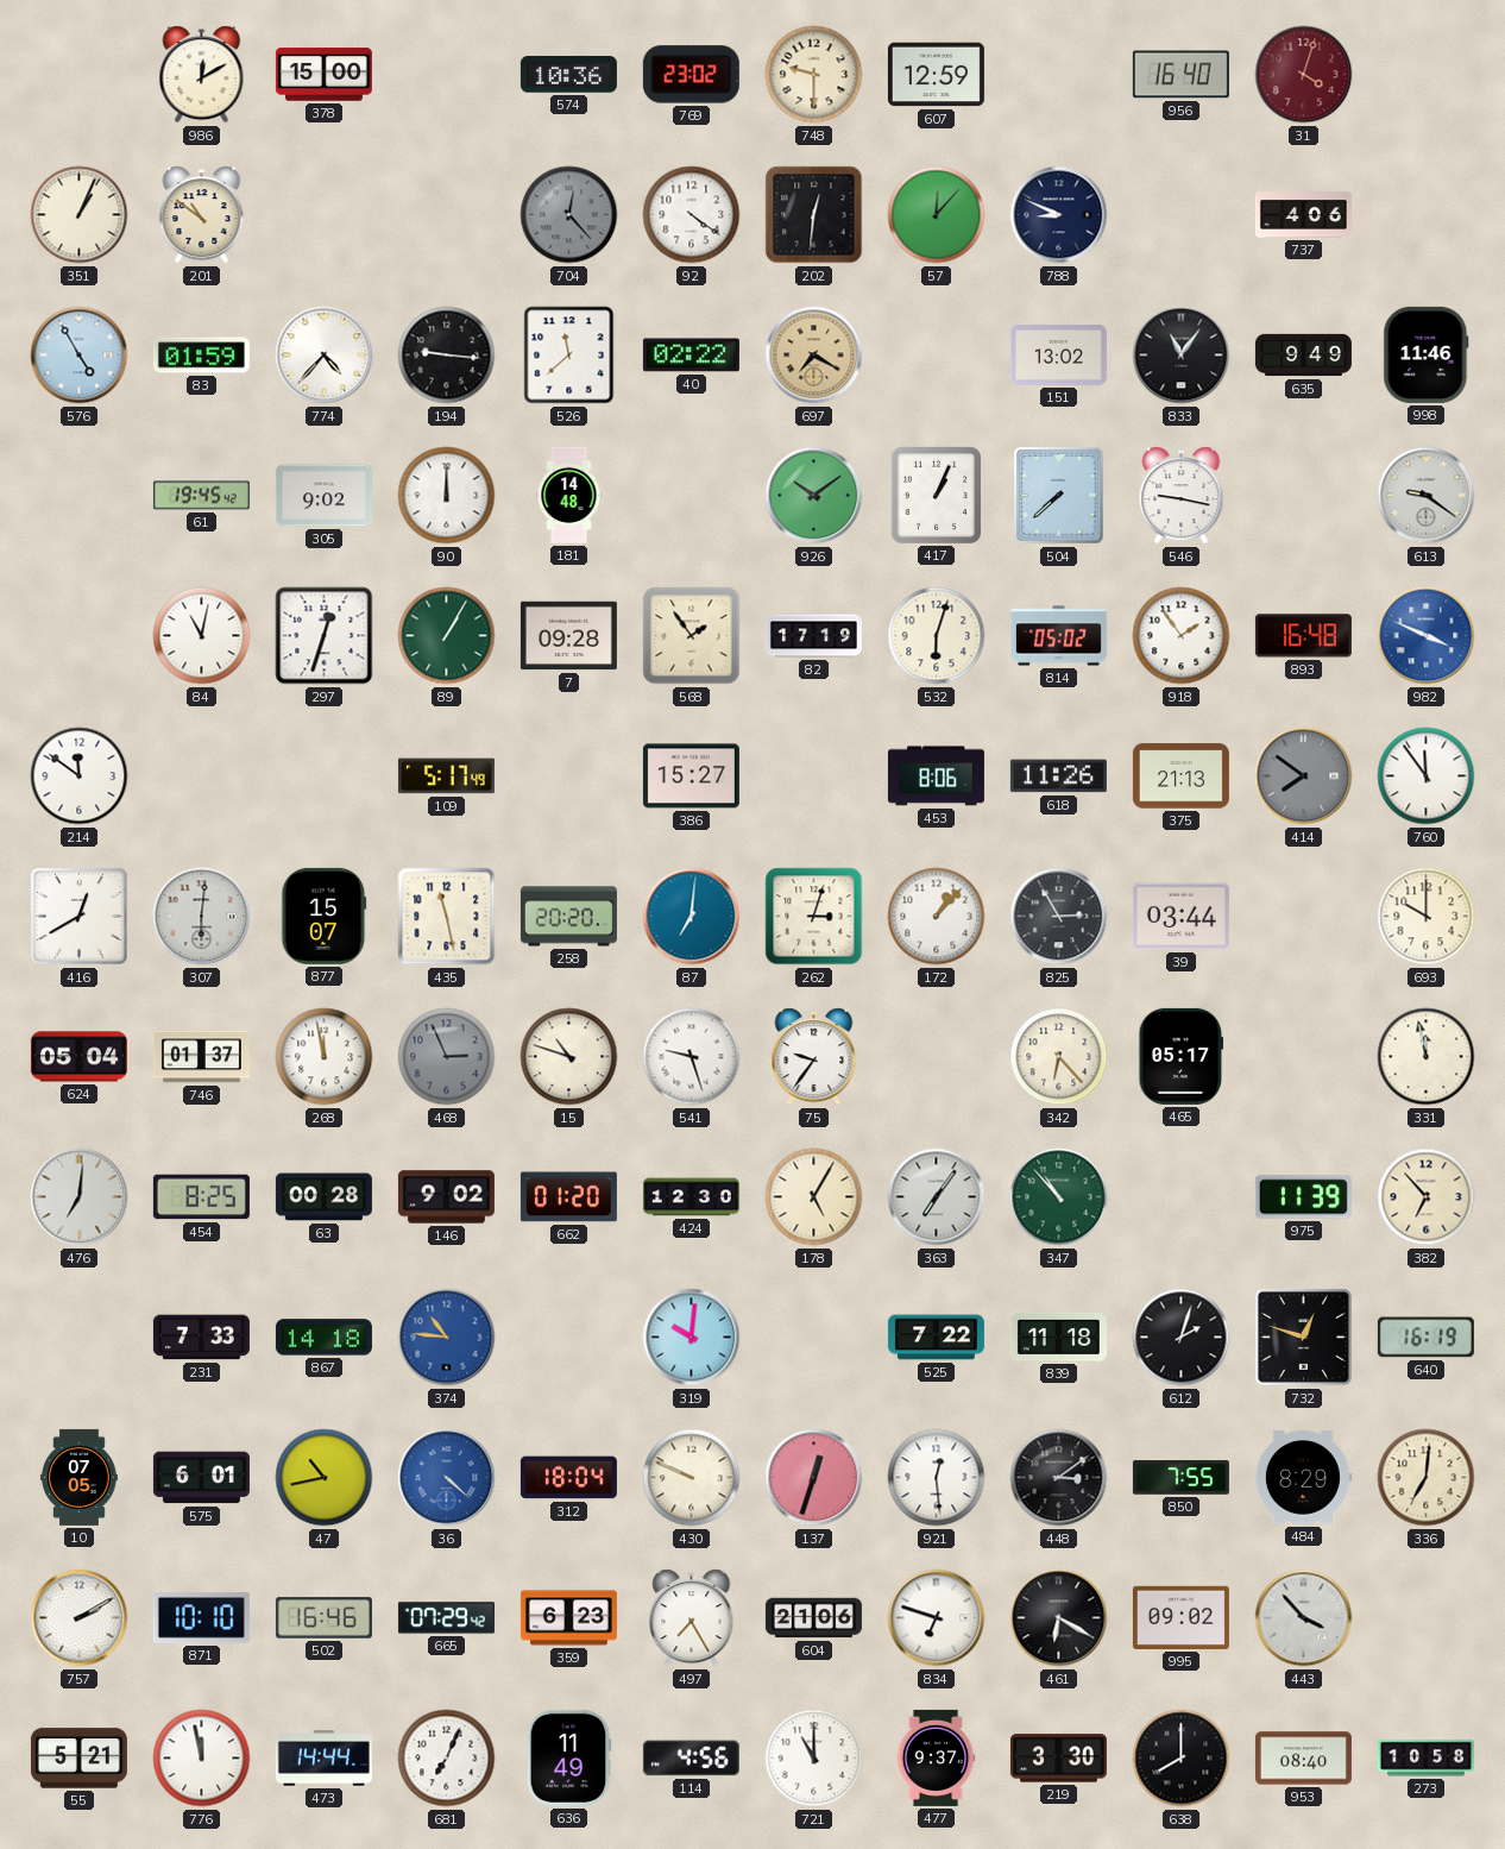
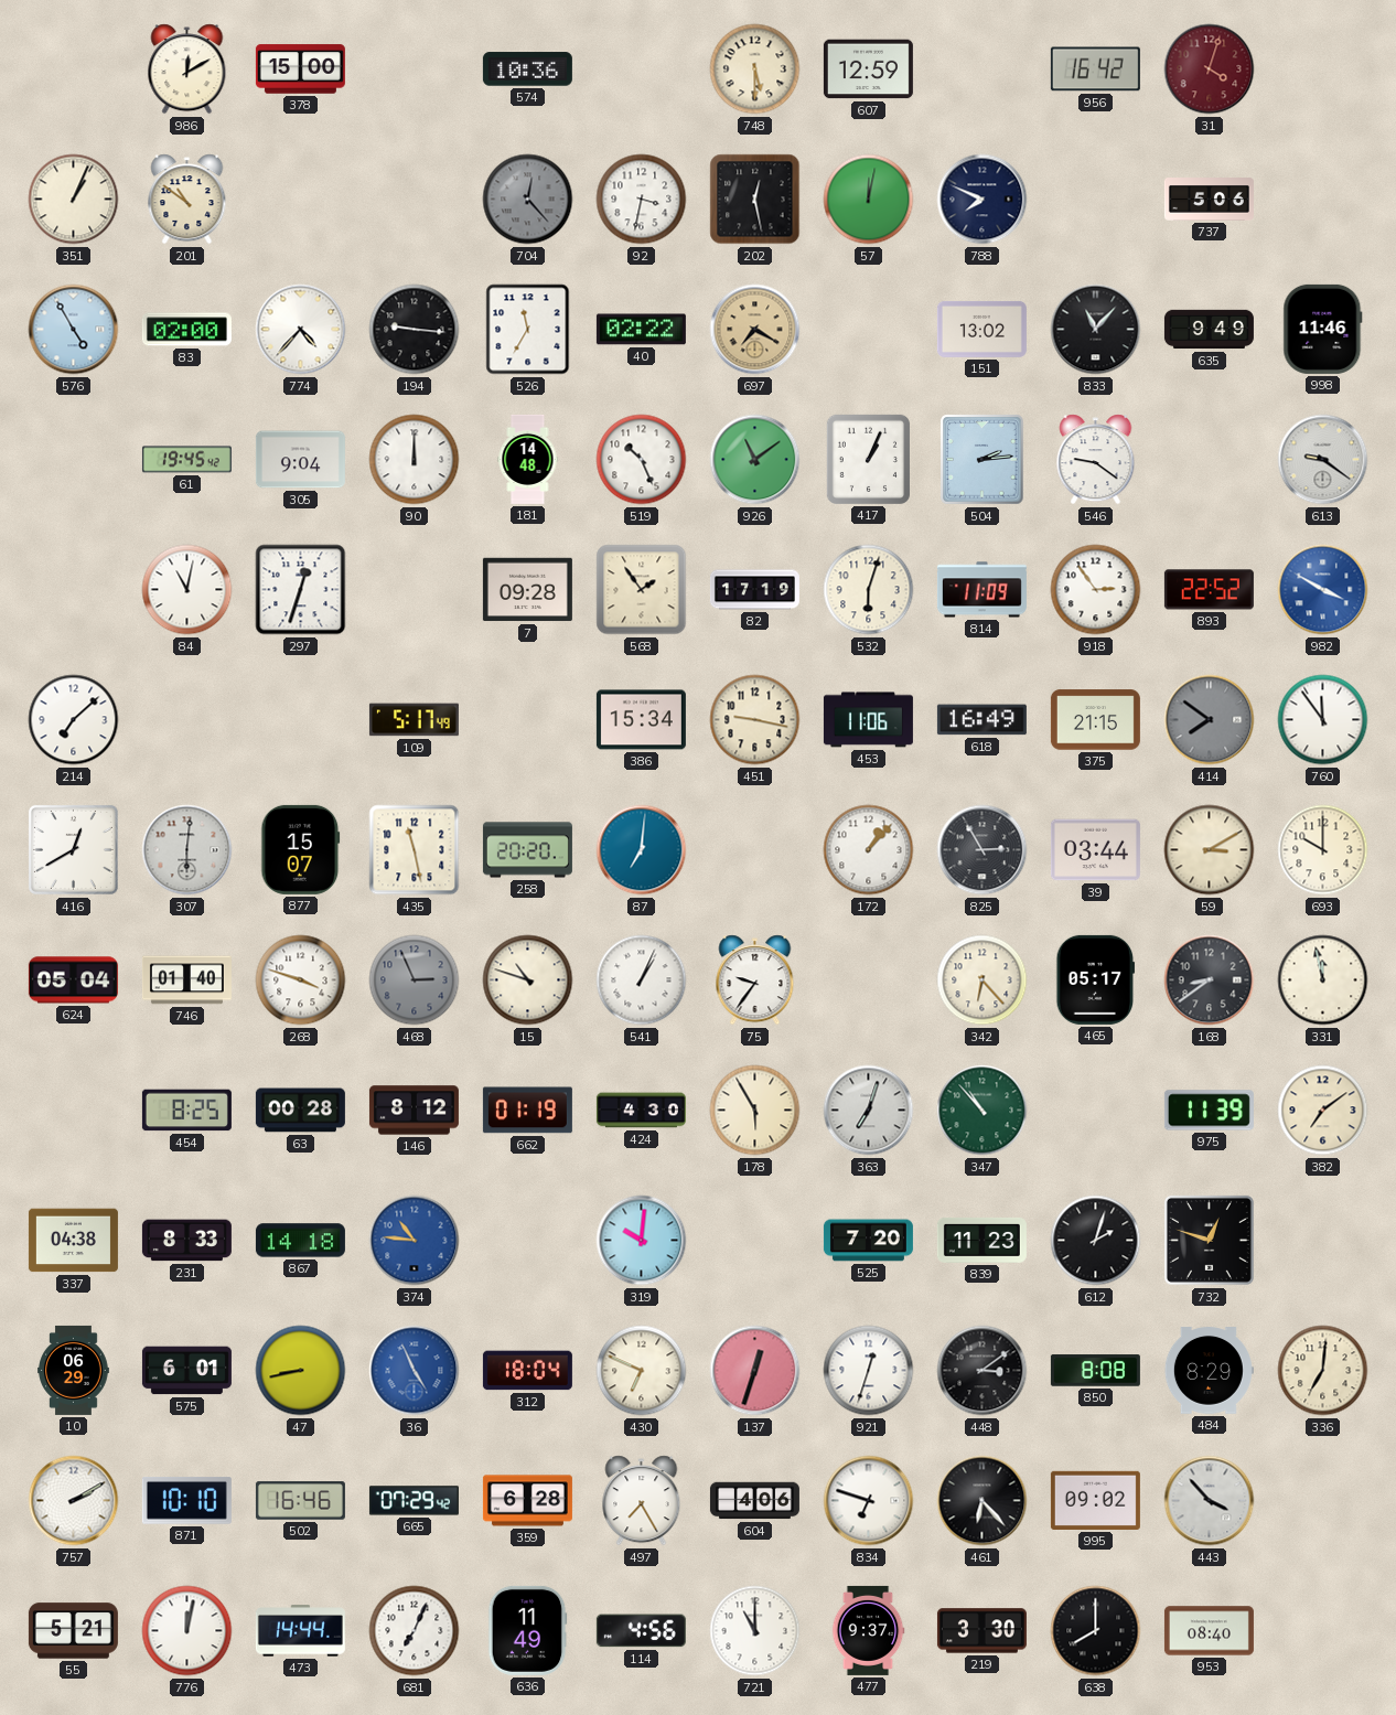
769: 23:02 -> none
748: 9:30 -> 5:30
956: 16:40 -> 16:42
92: 4:21 -> 3:32
202: 12:31 -> 12:28
57: 12:07 -> 12:02
788: 8:49 -> 7:49
737: 4:06 -> 5:06
83: 01:59 -> 02:00
526: 11:38 -> 11:35
833: 11:06 -> 11:07
305: 9:02 -> 9:04
519: none -> 10:26
926: 10:09 -> 11:09
504: 7:38 -> 2:14
546: 9:17 -> 9:21
89: 1:05 -> none
814: 05:02 -> 11:09
918: 1:54 -> 2:54
893: 16:48 -> 22:52
982: 3:49 -> 3:50
214: 11:51 -> 7:08
386: 15:27 -> 15:34
451: none -> 9:17
453: 8:06 -> 11:06
618: 11:26 -> 16:49
375: 21:13 -> 21:15
262: 3:03 -> none
59: none -> 3:10
746: 01:37 -> 01:40
268: 11:58 -> 3:48
541: 9:27 -> 1:04
168: none -> 8:39
476: 7:01 -> none
146: 9:02 -> 8:12
662: 01:20 -> 01:19
424: 12:30 -> 4:30
178: 5:05 -> 5:55
363: 7:06 -> 7:03
382: 6:53 -> 7:09
337: none -> 04:38
231: 7:33 -> 8:33
525: 7:22 -> 7:20
839: 11:18 -> 11:23
640: 16:19 -> none
10: 07:05 -> 06:29
47: 10:43 -> 8:43
36: 4:22 -> 4:56
430: 9:49 -> 6:49
921: 12:29 -> 12:33
850: 7:55 -> 8:08
359: 6:23 -> 6:28
604: 21:06 -> 4:06
461: 6:20 -> 6:23
776: 11:58 -> 12:02
273: 10:58 -> none
